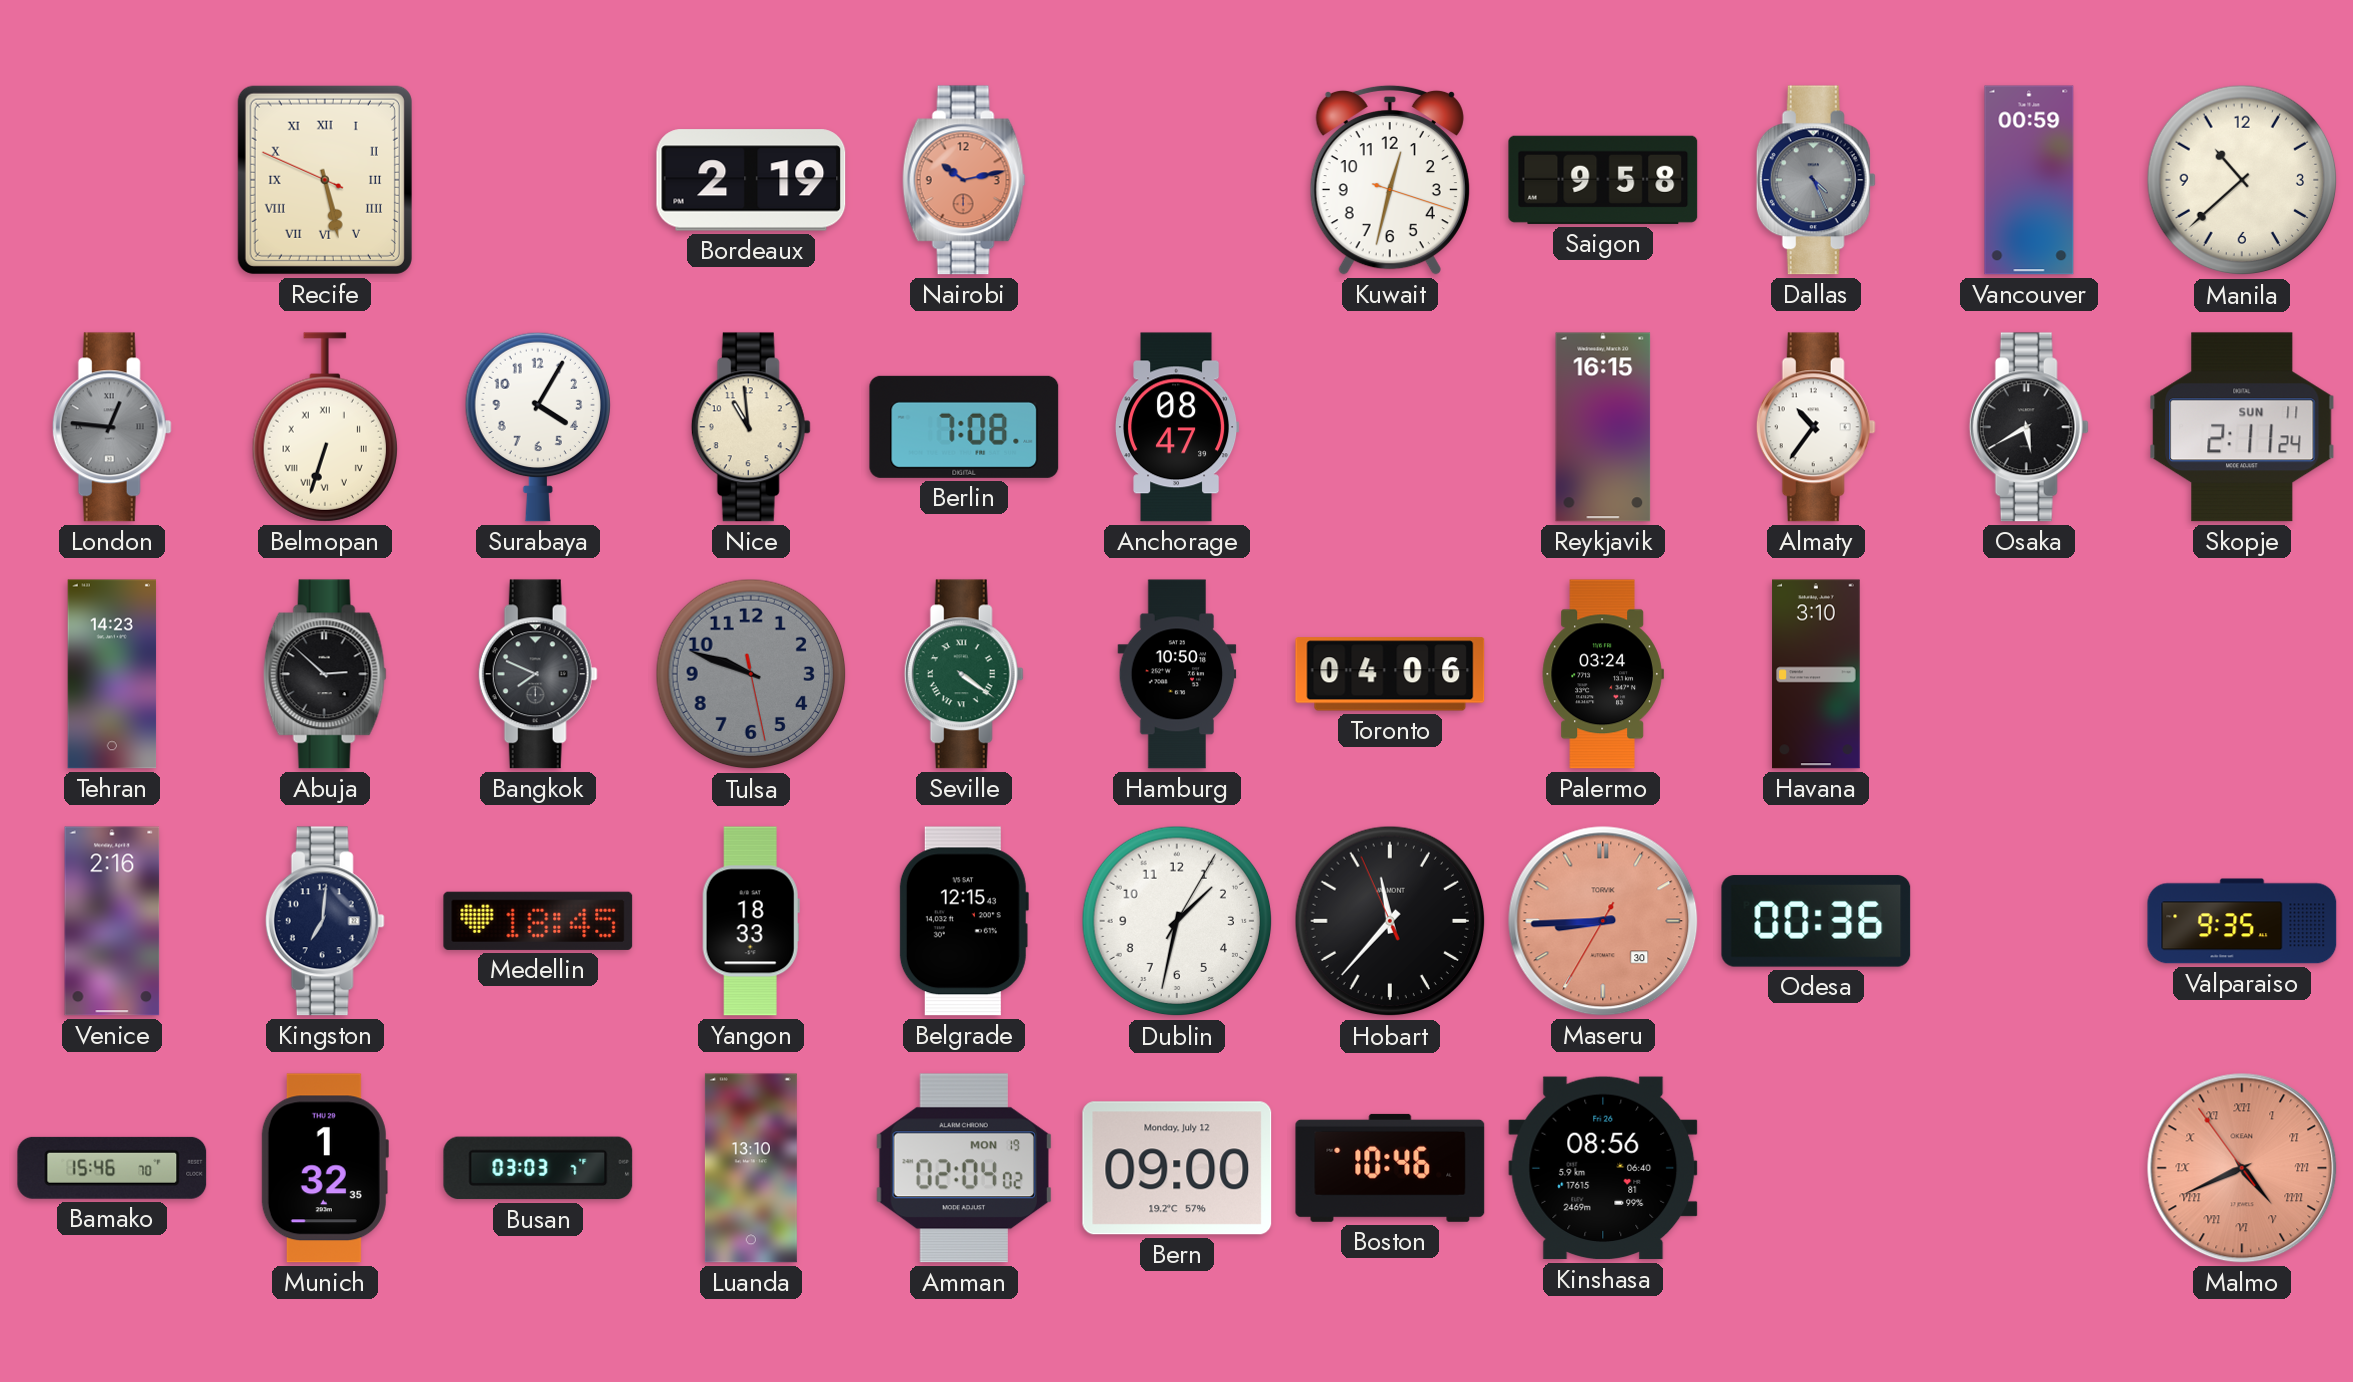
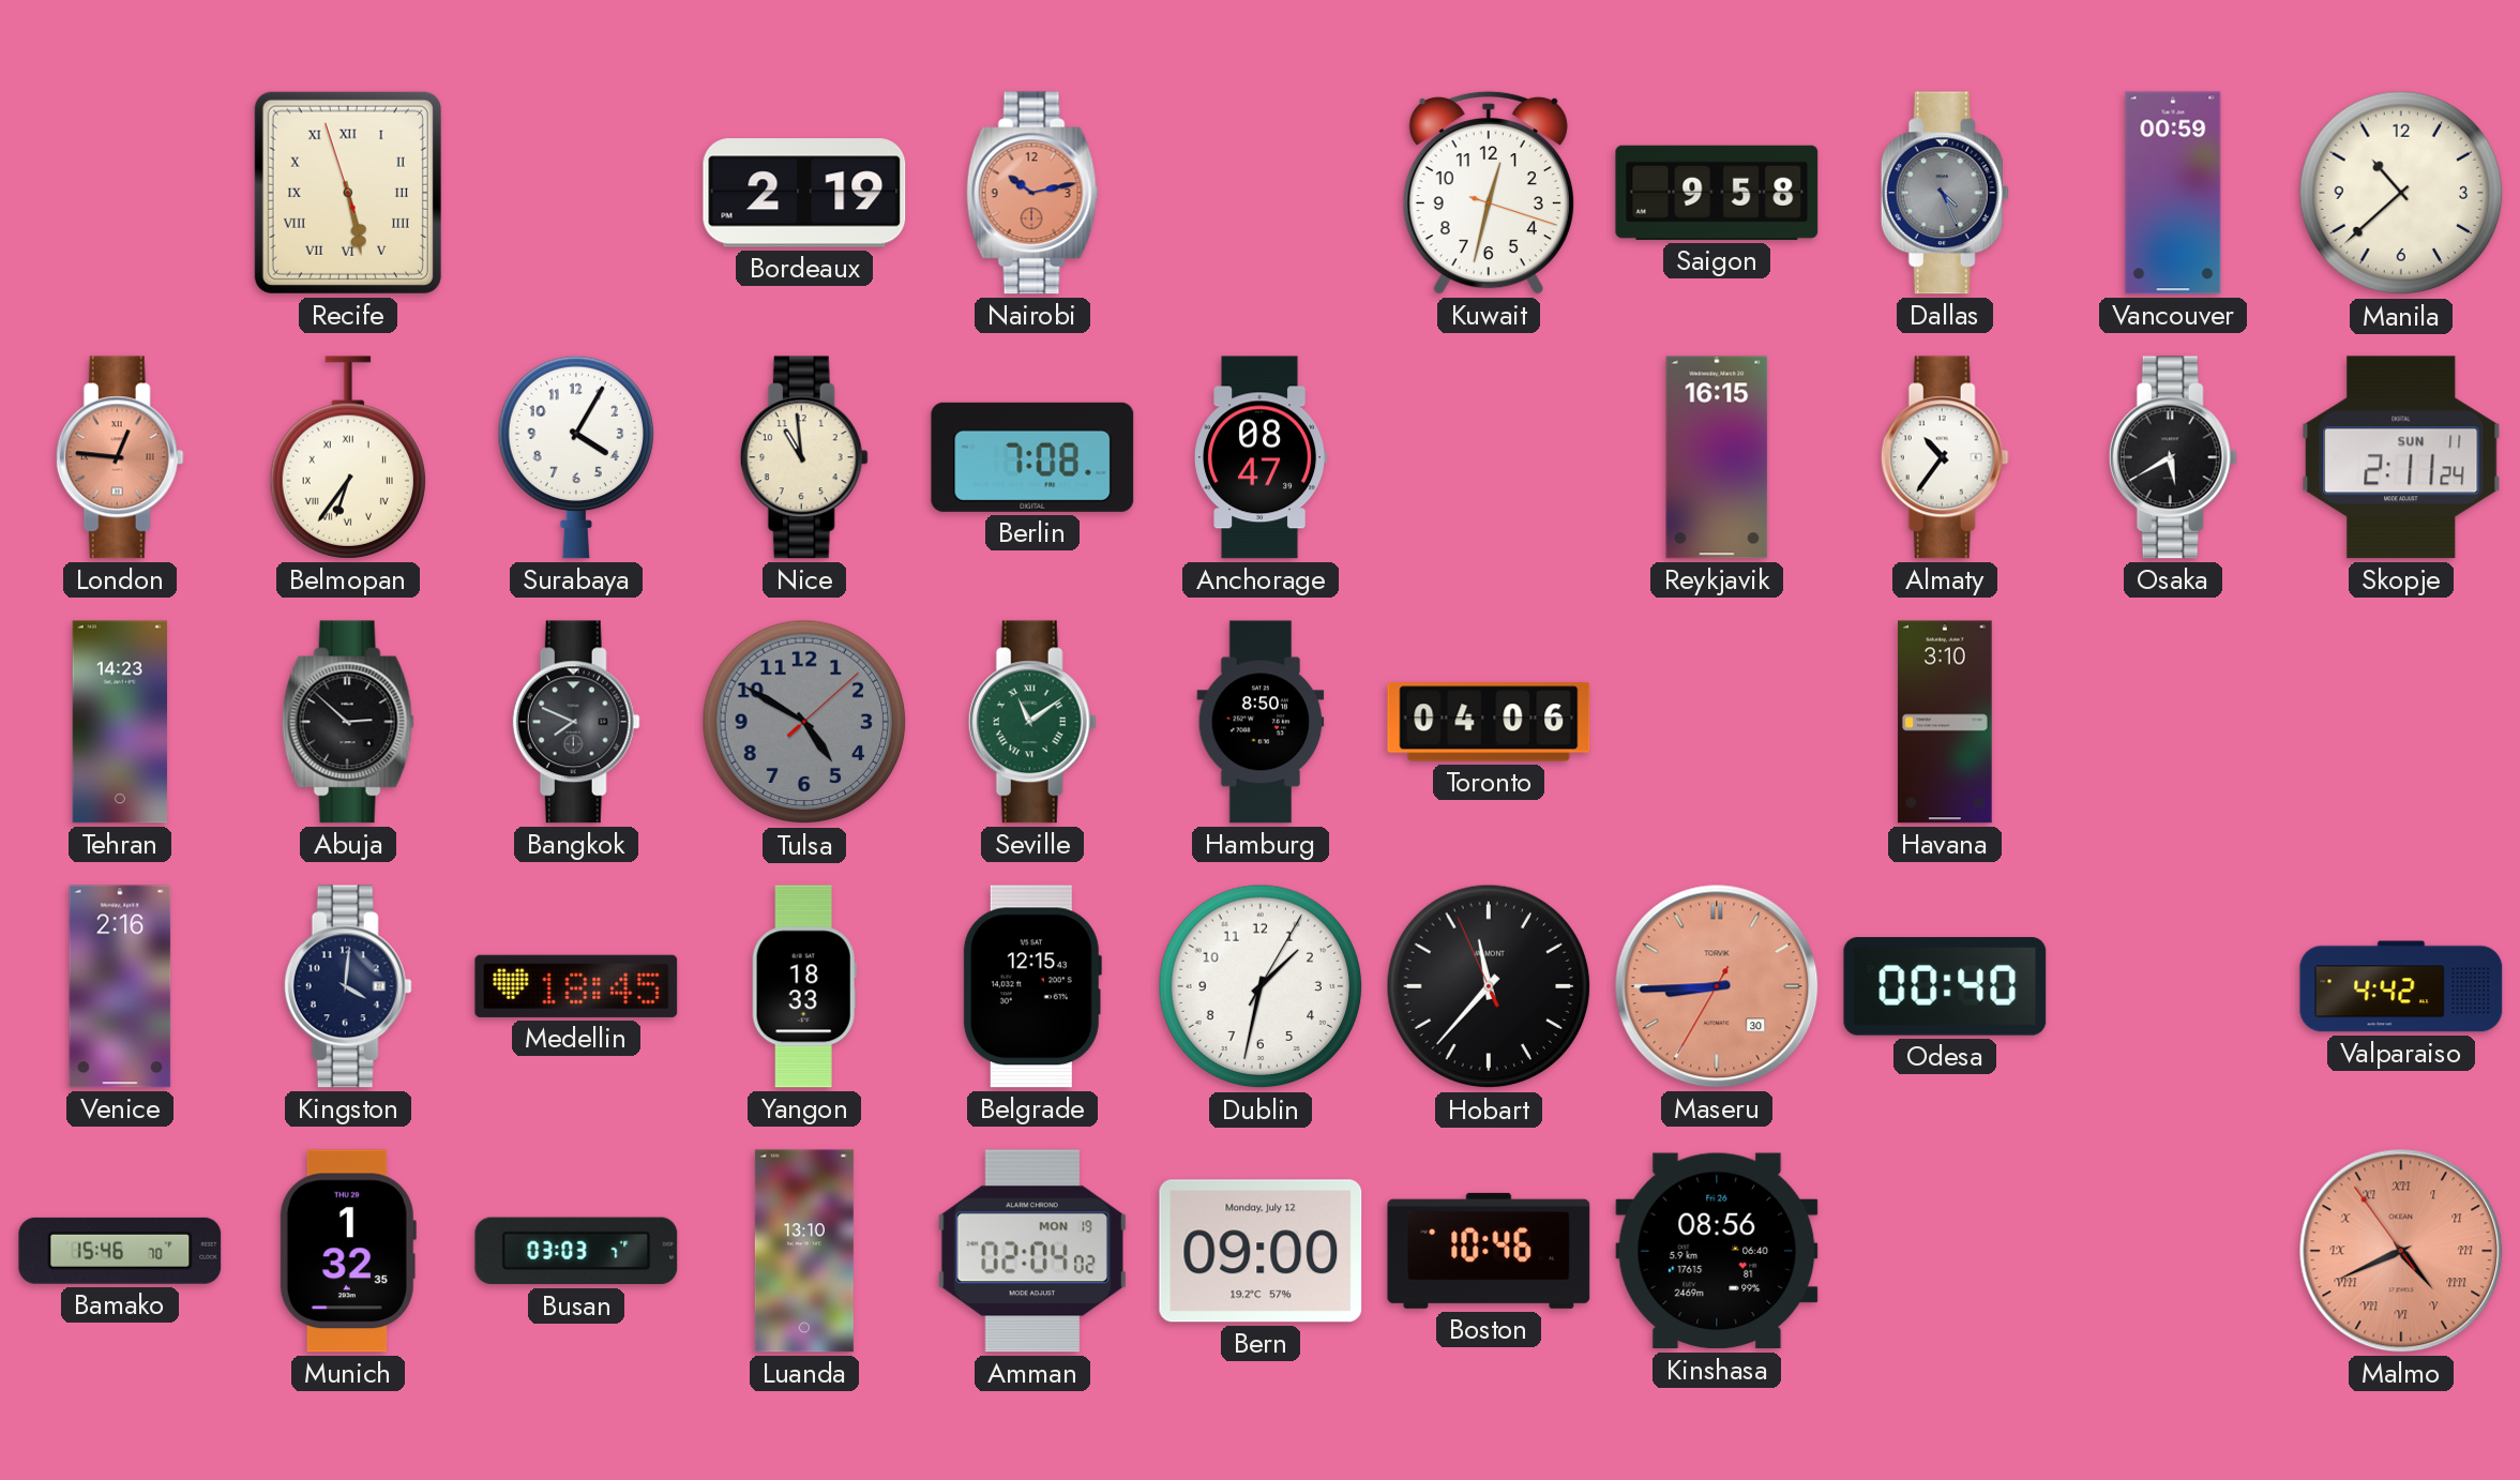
Recife: 5:27:49 -> 5:27:57
London dial: grey -> salmon
Belmopan: 6:33 -> 6:36
Tulsa: 9:48 -> 4:50
Seville: 4:21 -> 11:09
Hamburg: 10:50 -> 8:50
Palermo: 03:24 -> none
Kingston: 7:01 -> 4:01
Odesa: 00:36 -> 00:40
Valparaiso: 9:35 -> 4:42
